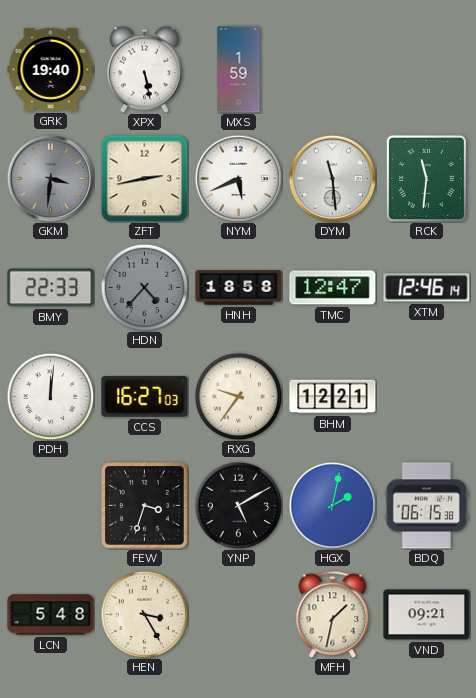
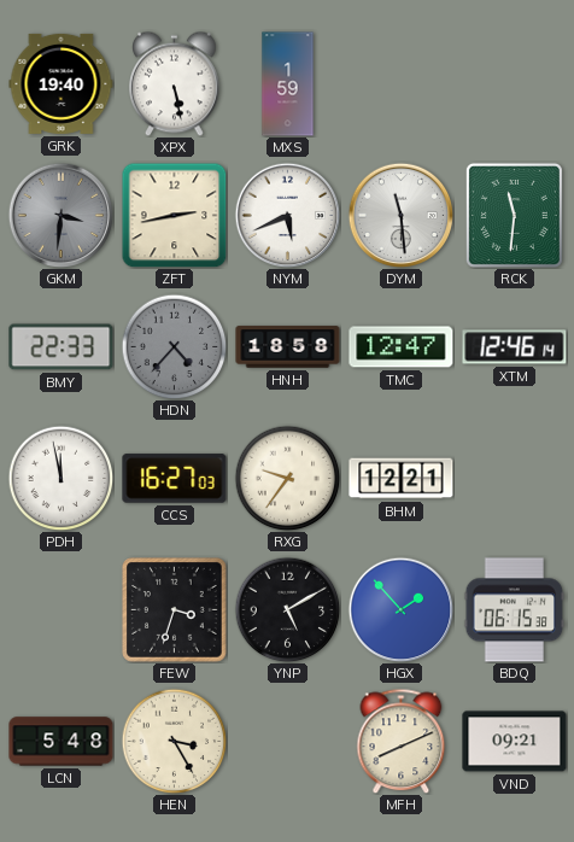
PDH: 12:01 -> 11:58
HGX: 2:02 -> 1:53
MFH: 1:32 -> 8:11
